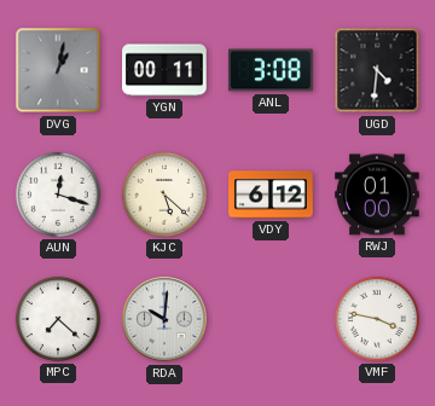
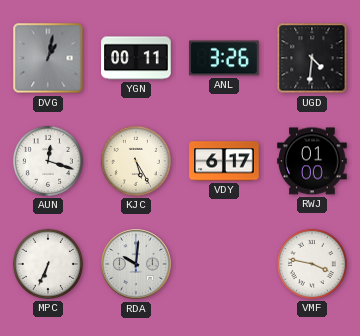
ANL: 3:08 -> 3:26
KJC: 5:22 -> 5:25
VDY: 6:12 -> 6:17
MPC: 7:22 -> 6:34
